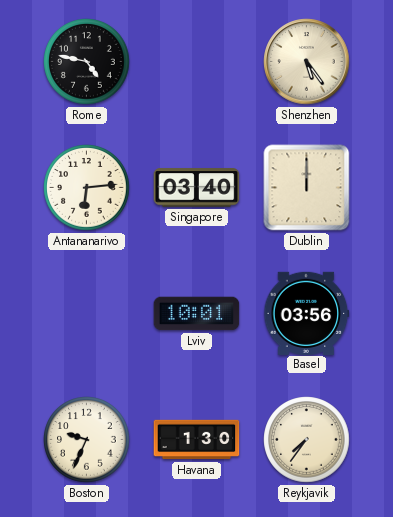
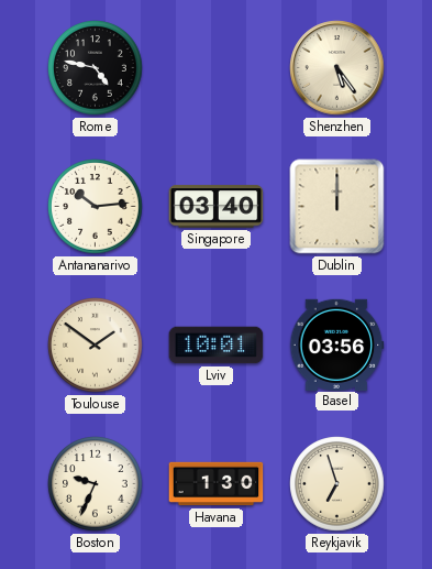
Antananarivo: 6:14 -> 10:14
Toulouse: none -> 1:51
Reykjavik: 7:36 -> 6:57
